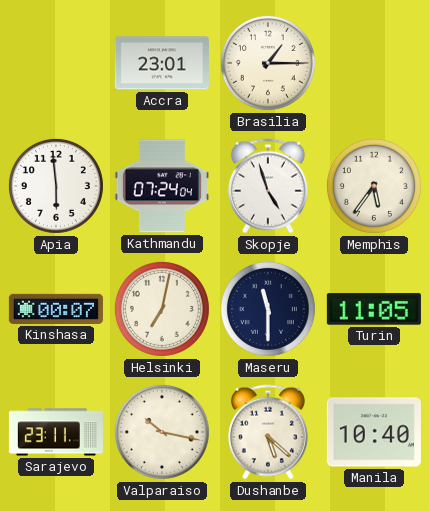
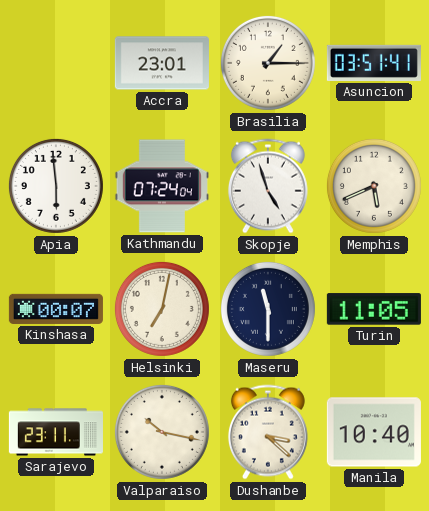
Asuncion: none -> 03:51
Memphis: 5:36 -> 5:41
Dushanbe: 5:22 -> 3:22
